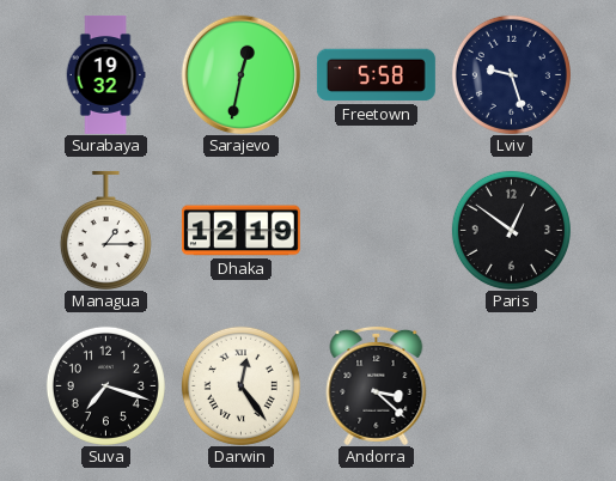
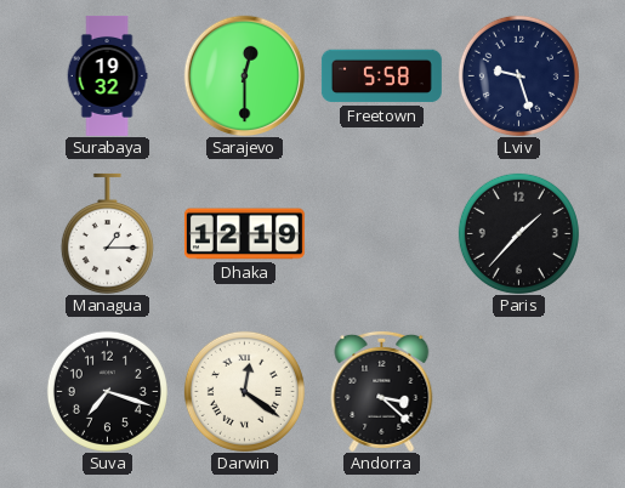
Sarajevo: 12:32 -> 12:30
Paris: 12:51 -> 1:37
Darwin: 12:24 -> 12:21
